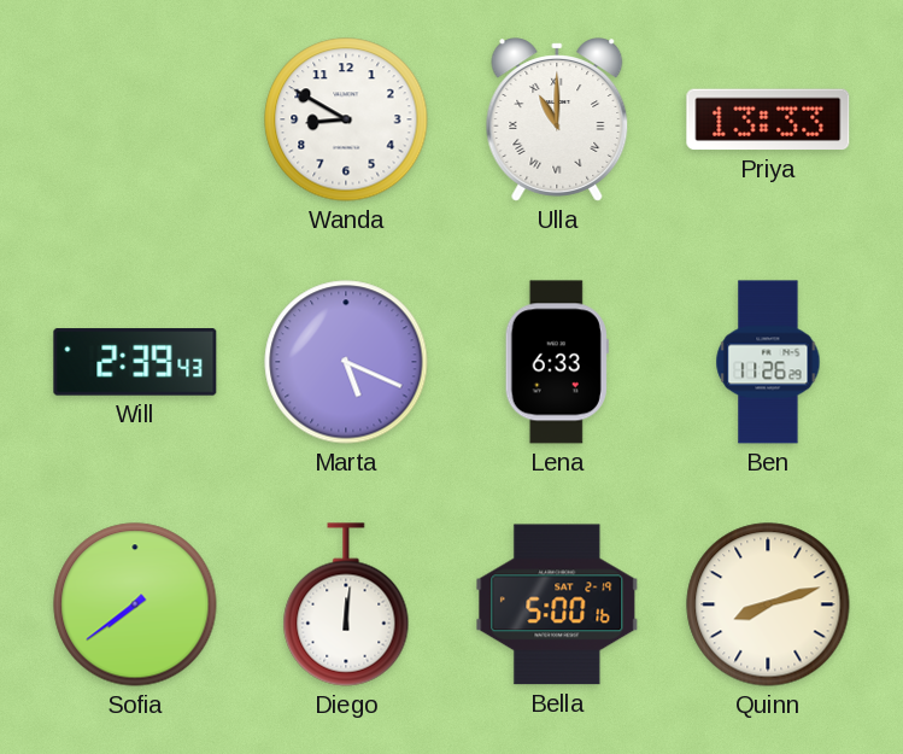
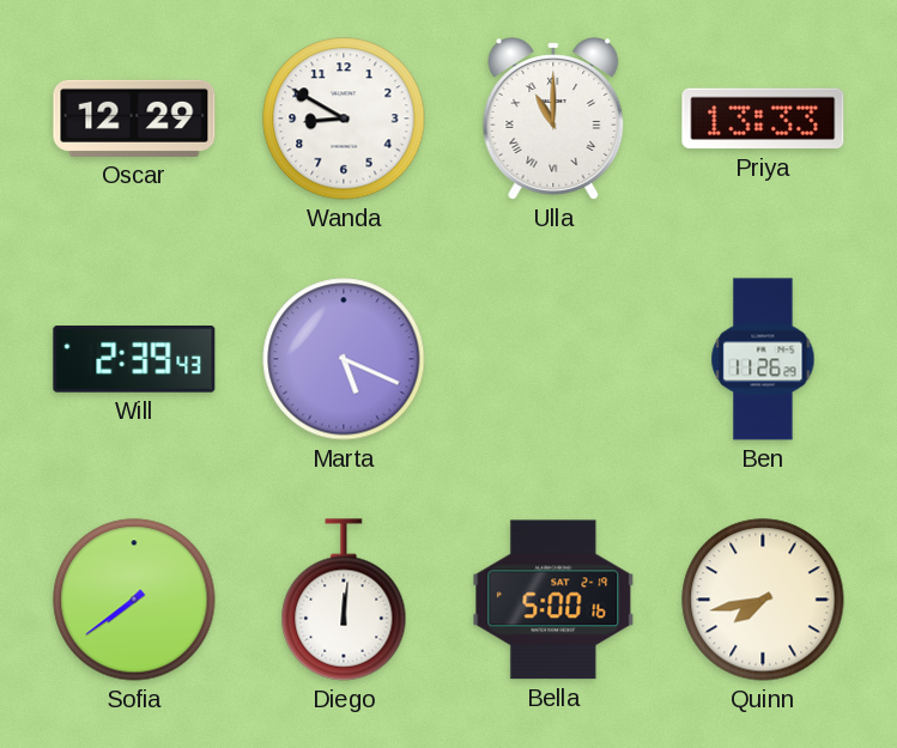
Oscar: none -> 12:29
Lena: 6:33 -> none
Quinn: 8:12 -> 7:43
